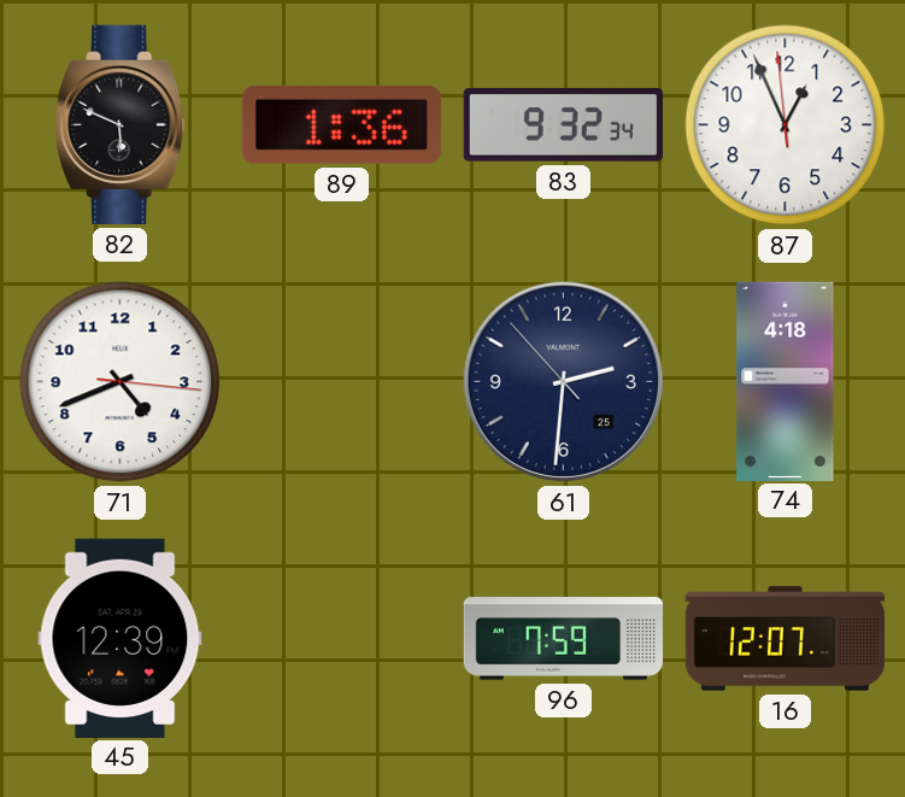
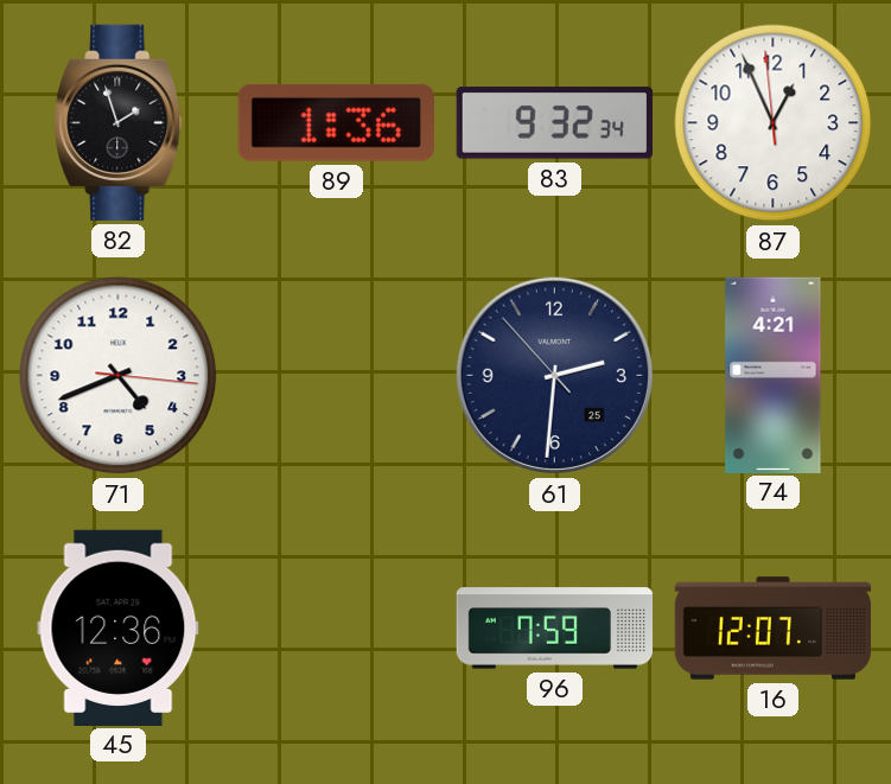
82: 5:49 -> 1:57
74: 4:18 -> 4:21
45: 12:39 -> 12:36
